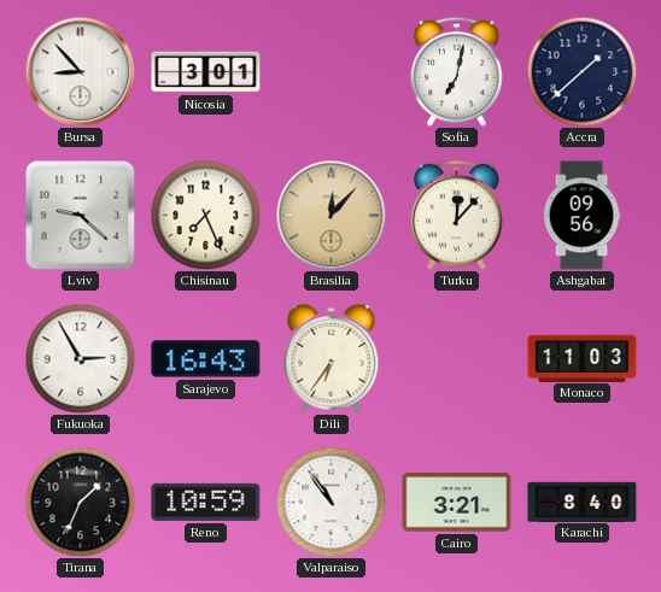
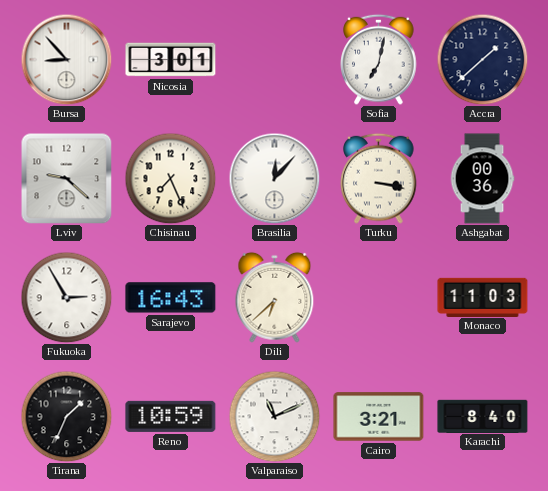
Brasilia dial: champagne -> white
Turku: 12:07 -> 3:17
Ashgabat: 09:56 -> 00:36
Dili: 6:36 -> 6:38
Valparaiso: 10:54 -> 11:11
